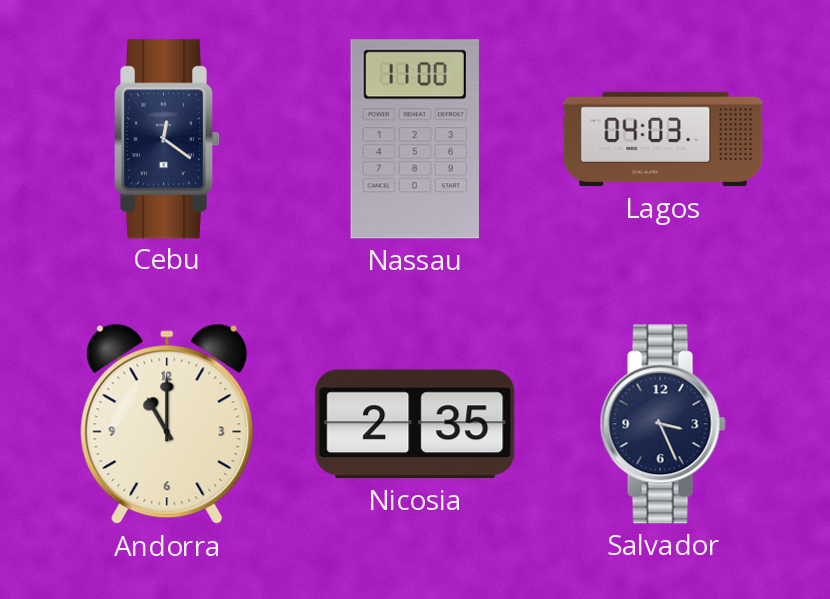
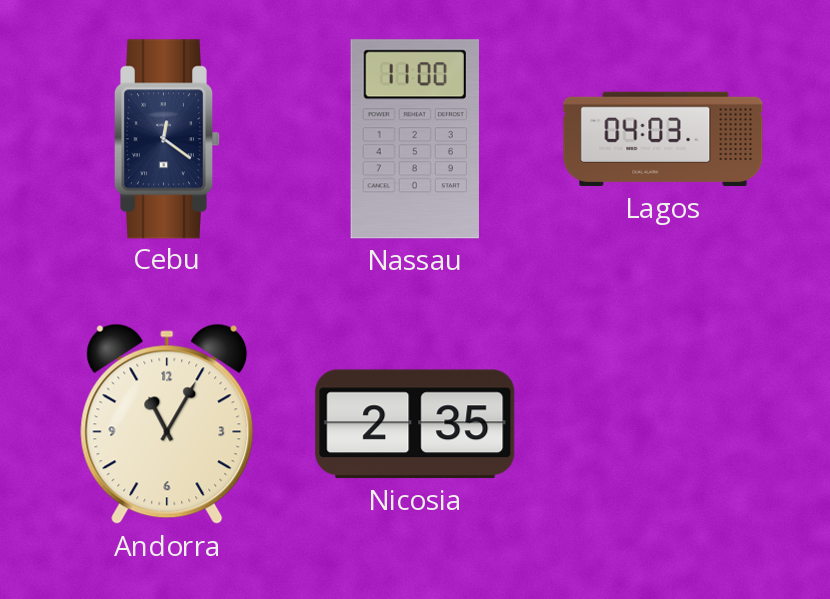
Andorra: 11:00 -> 11:05
Salvador: 3:26 -> none
